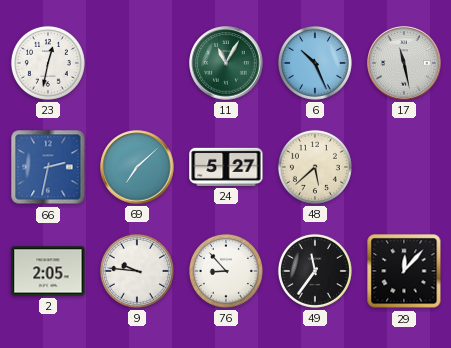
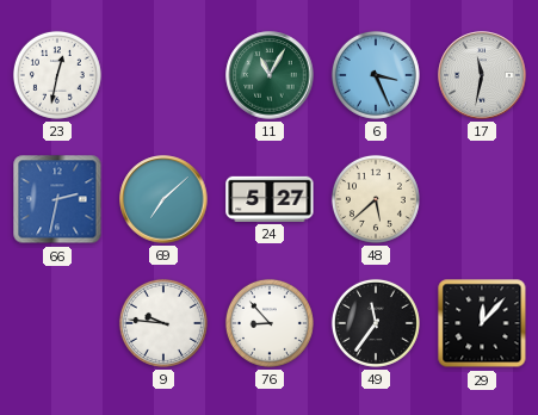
6: 10:26 -> 3:26
17: 11:28 -> 11:32
2: 2:05 -> none
